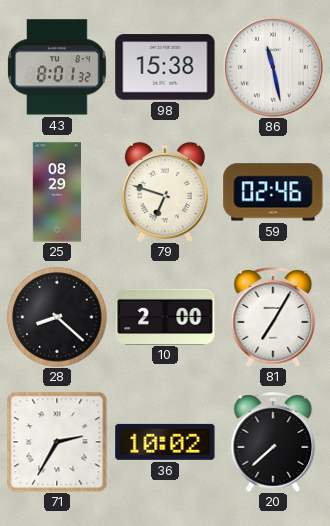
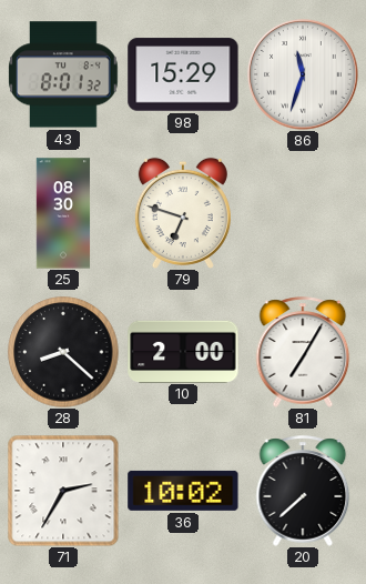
98: 15:38 -> 15:29
86: 11:28 -> 11:33
25: 08:29 -> 08:30
59: 02:46 -> none
